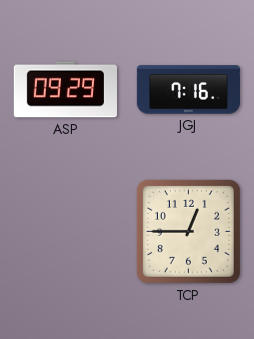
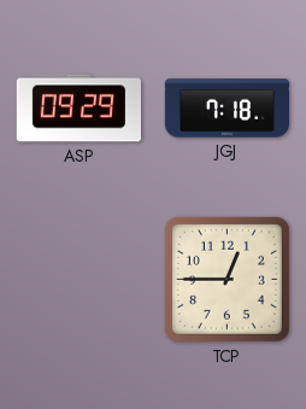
JGJ: 7:16 -> 7:18
